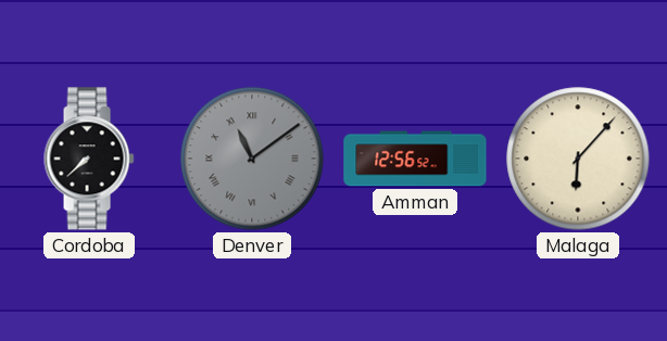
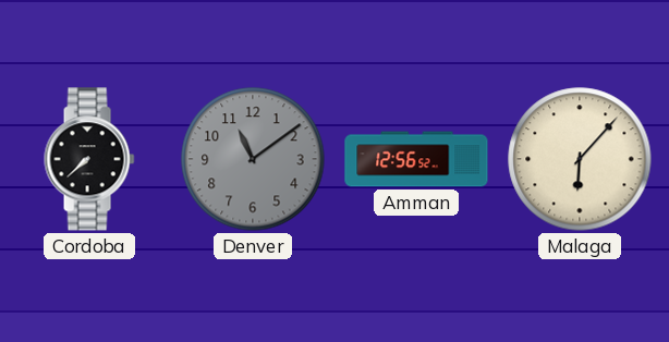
Denver numerals: Roman -> Arabic
